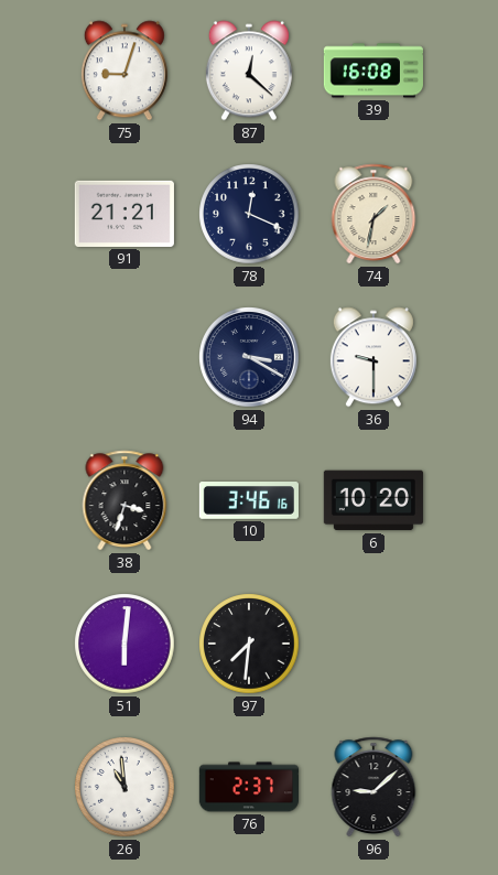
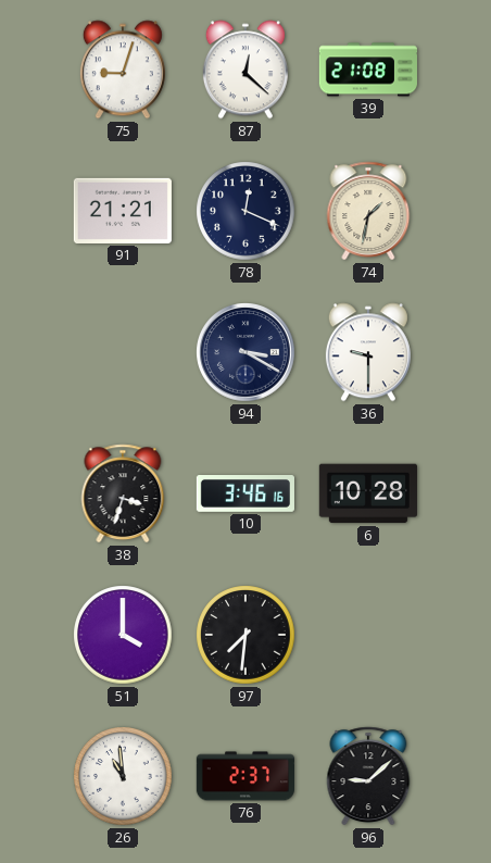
39: 16:08 -> 21:08
6: 10:20 -> 10:28
51: 6:01 -> 4:00
